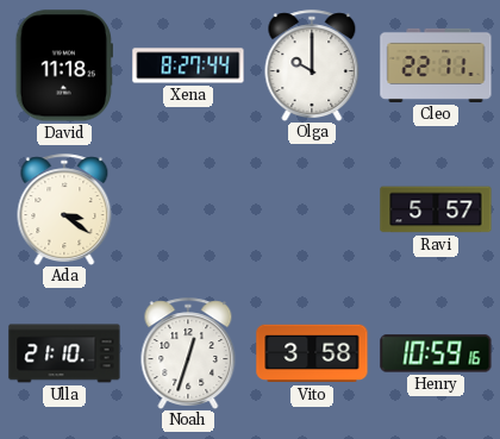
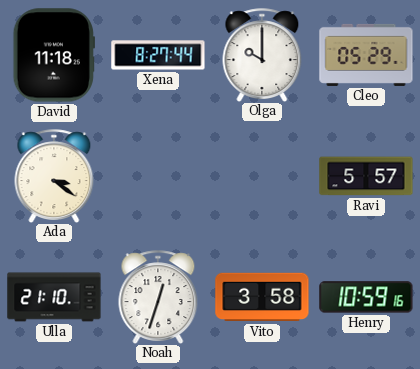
Cleo: 22:11 -> 05:29
